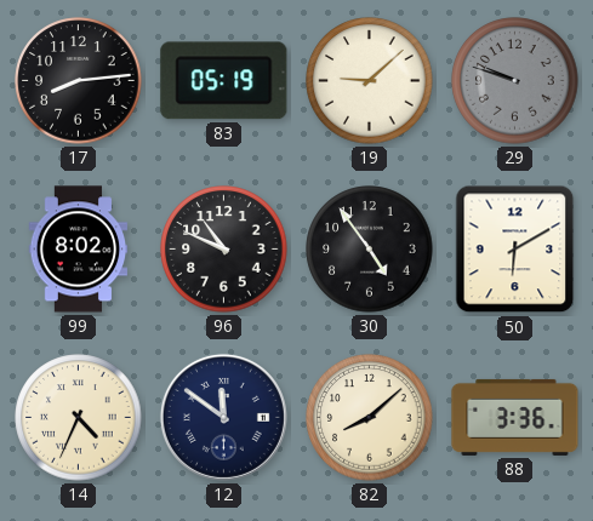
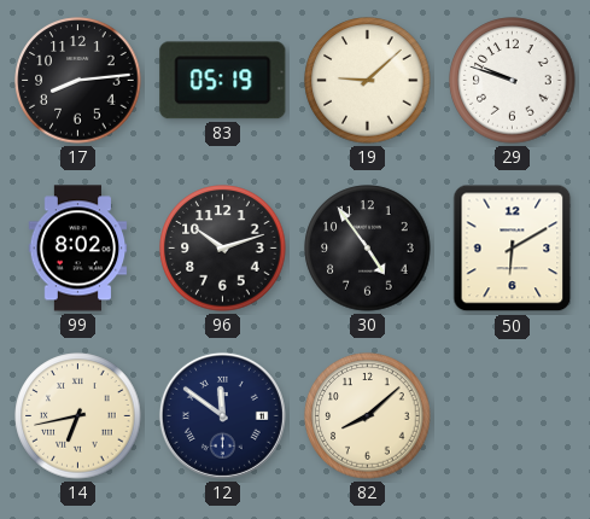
29 dial: grey -> white
96: 10:49 -> 10:12
14: 4:34 -> 6:43
88: 3:36 -> none
